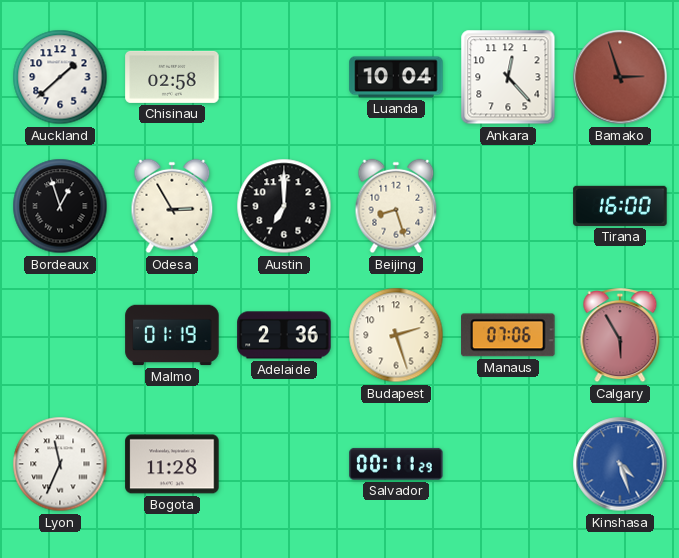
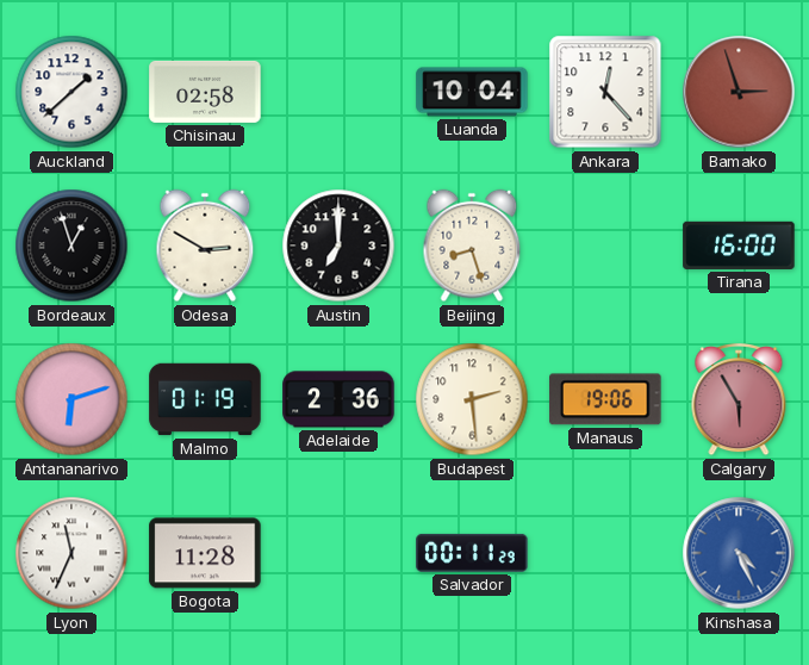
Odesa: 2:55 -> 2:50
Antananarivo: none -> 6:12
Budapest: 2:27 -> 2:29
Manaus: 07:06 -> 19:06
Kinshasa: 4:27 -> 4:26
